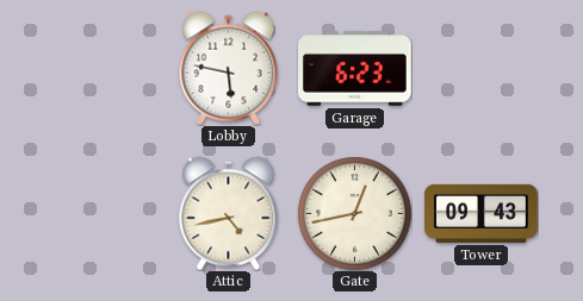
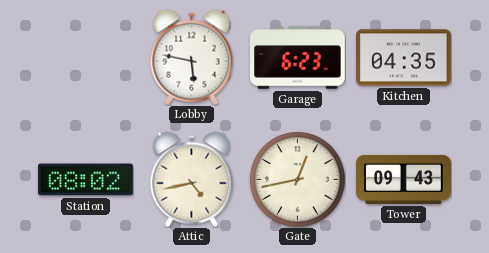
Kitchen: none -> 04:35
Station: none -> 08:02
